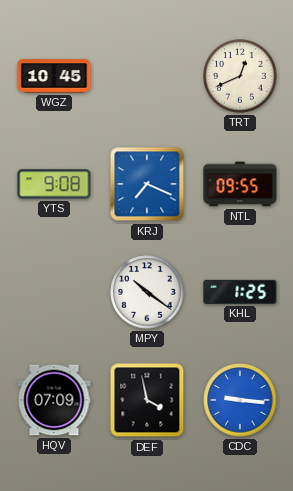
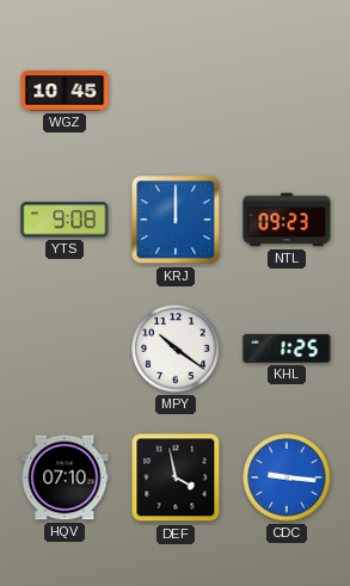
TRT: 12:41 -> none
KRJ: 7:19 -> 12:00
NTL: 09:55 -> 09:23
HQV: 07:09 -> 07:10
